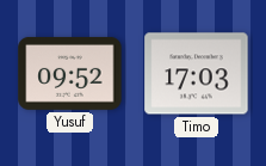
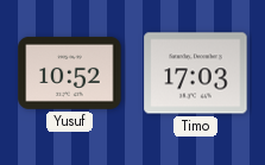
Yusuf: 09:52 -> 10:52
